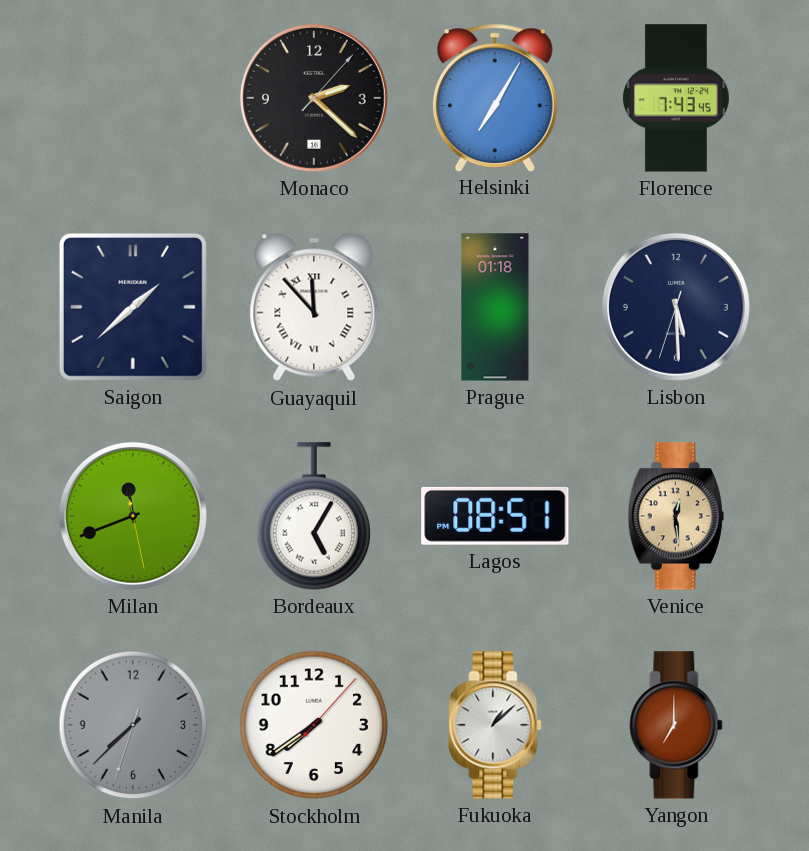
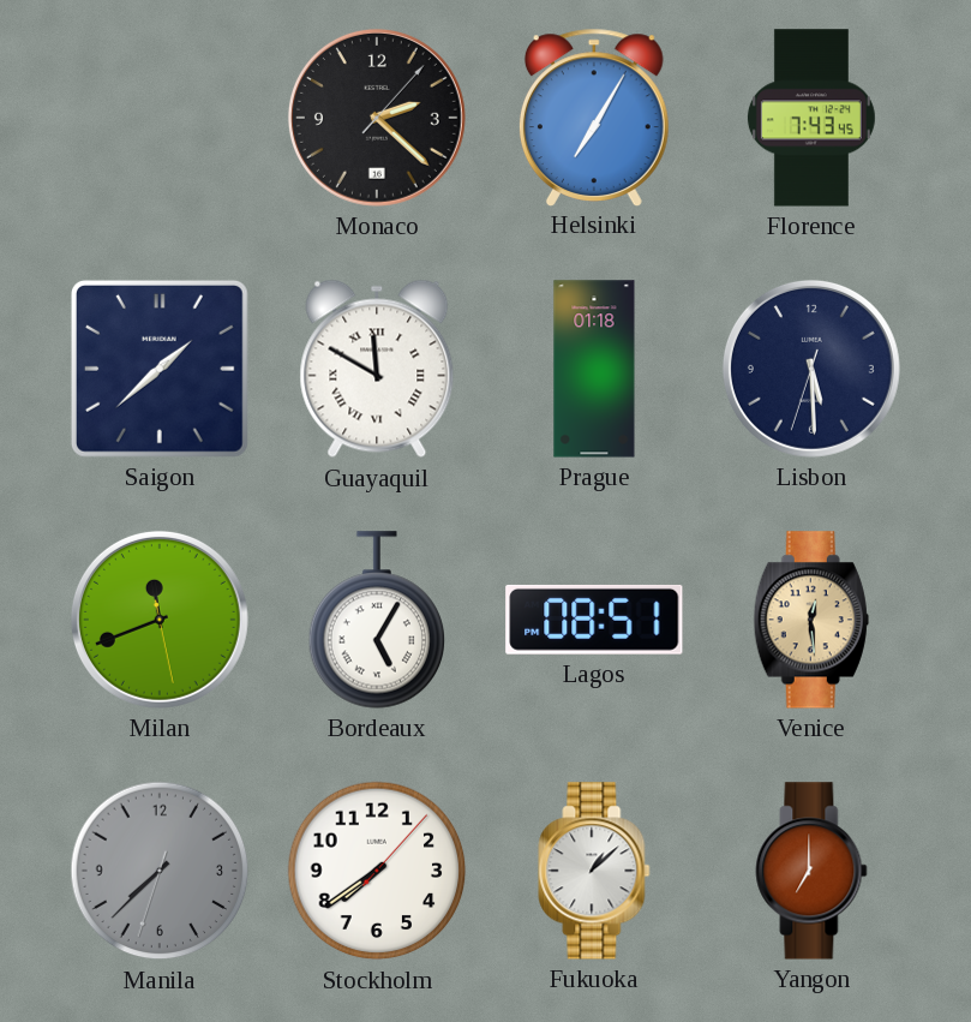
Guayaquil: 11:53 -> 11:50
